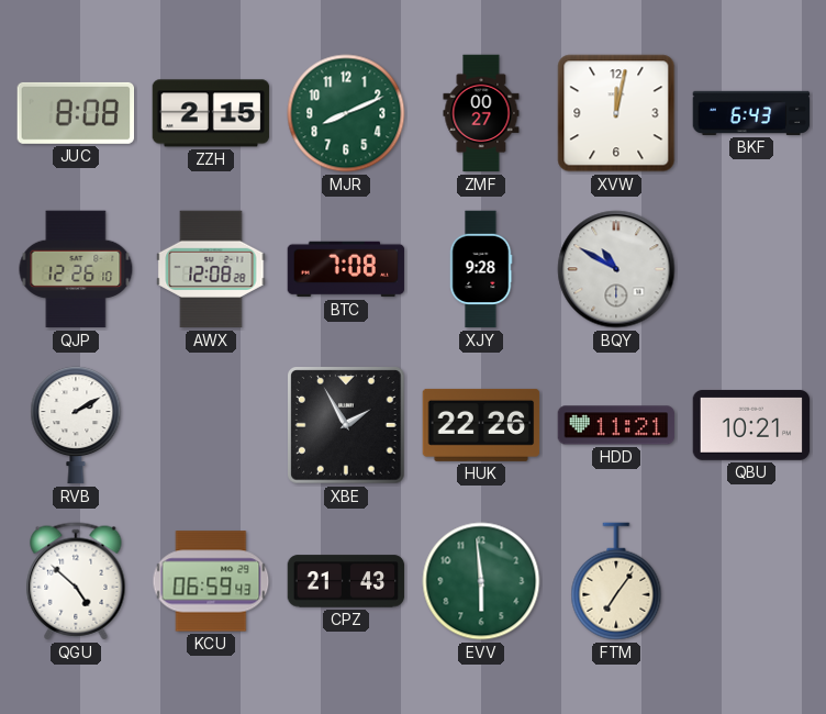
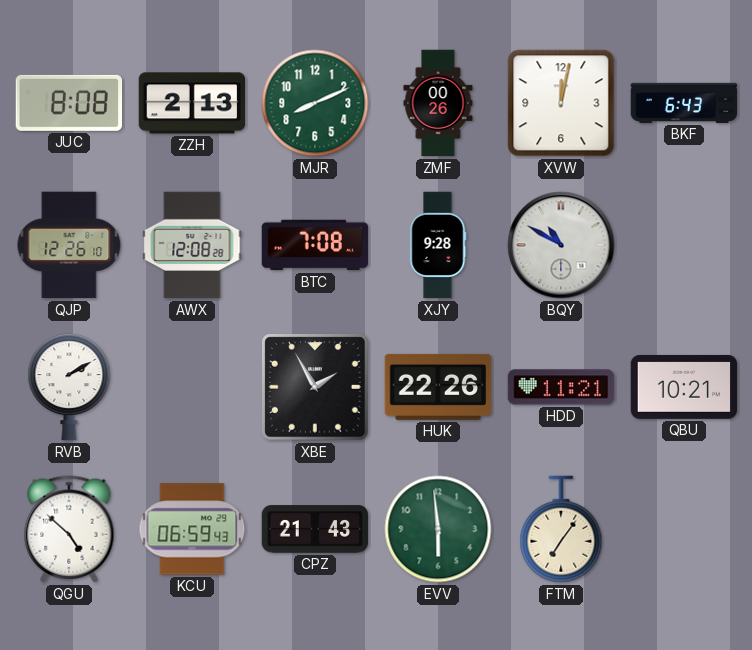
ZZH: 2:15 -> 2:13
ZMF: 00:27 -> 00:26
